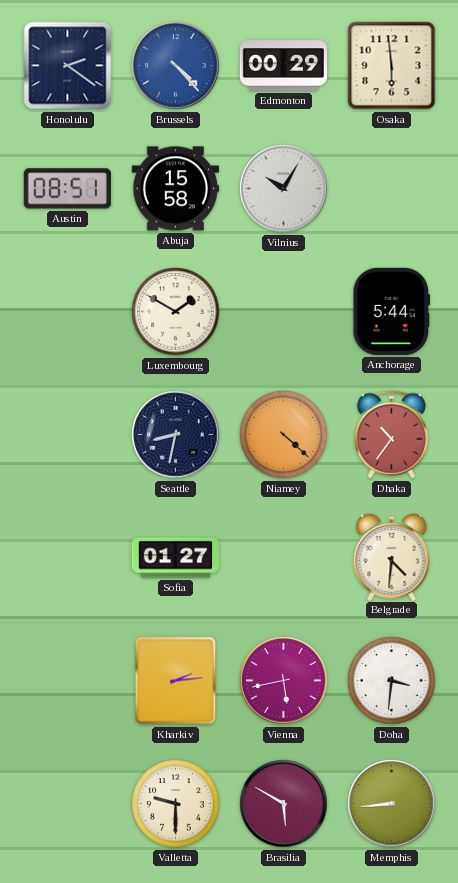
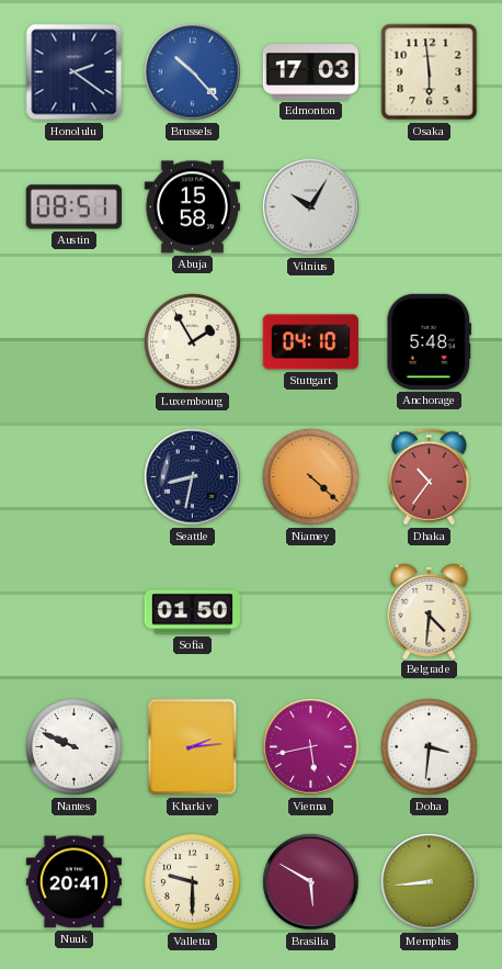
Brussels: 4:23 -> 10:23
Edmonton: 00:29 -> 17:03
Luxembourg: 1:50 -> 1:55
Stuttgart: none -> 04:10
Anchorage: 5:44 -> 5:48
Sofia: 01:27 -> 01:50
Nantes: none -> 9:49
Nuuk: none -> 20:41
